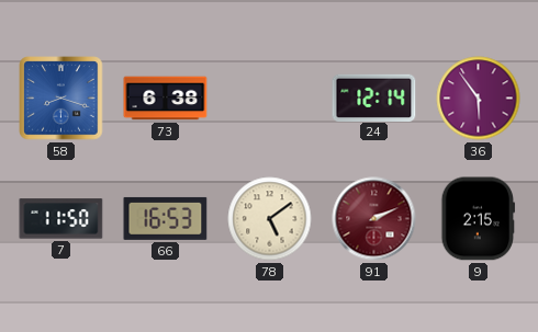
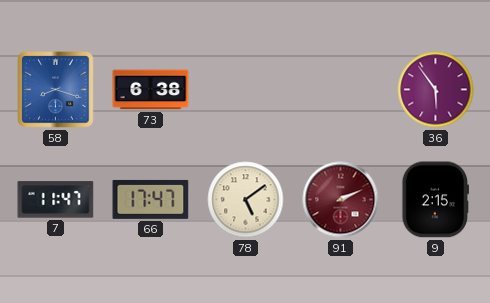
24: 12:14 -> none
7: 11:50 -> 11:47
66: 16:53 -> 17:47
